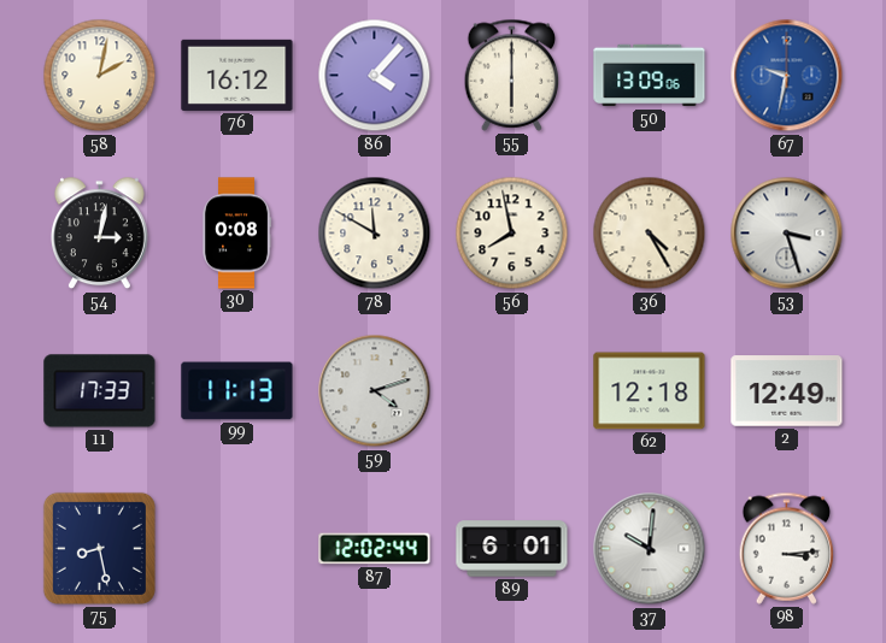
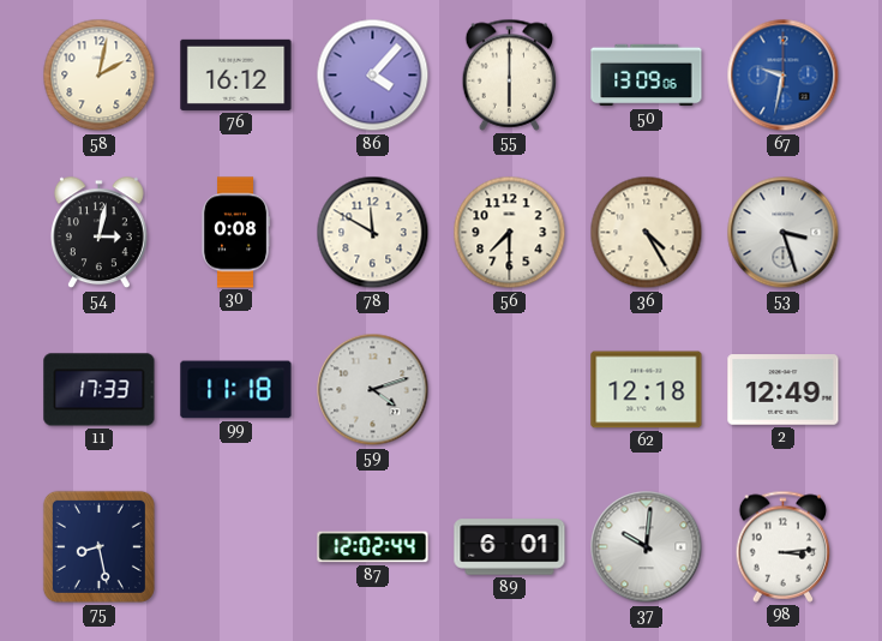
56: 7:58 -> 7:30
99: 11:13 -> 11:18
